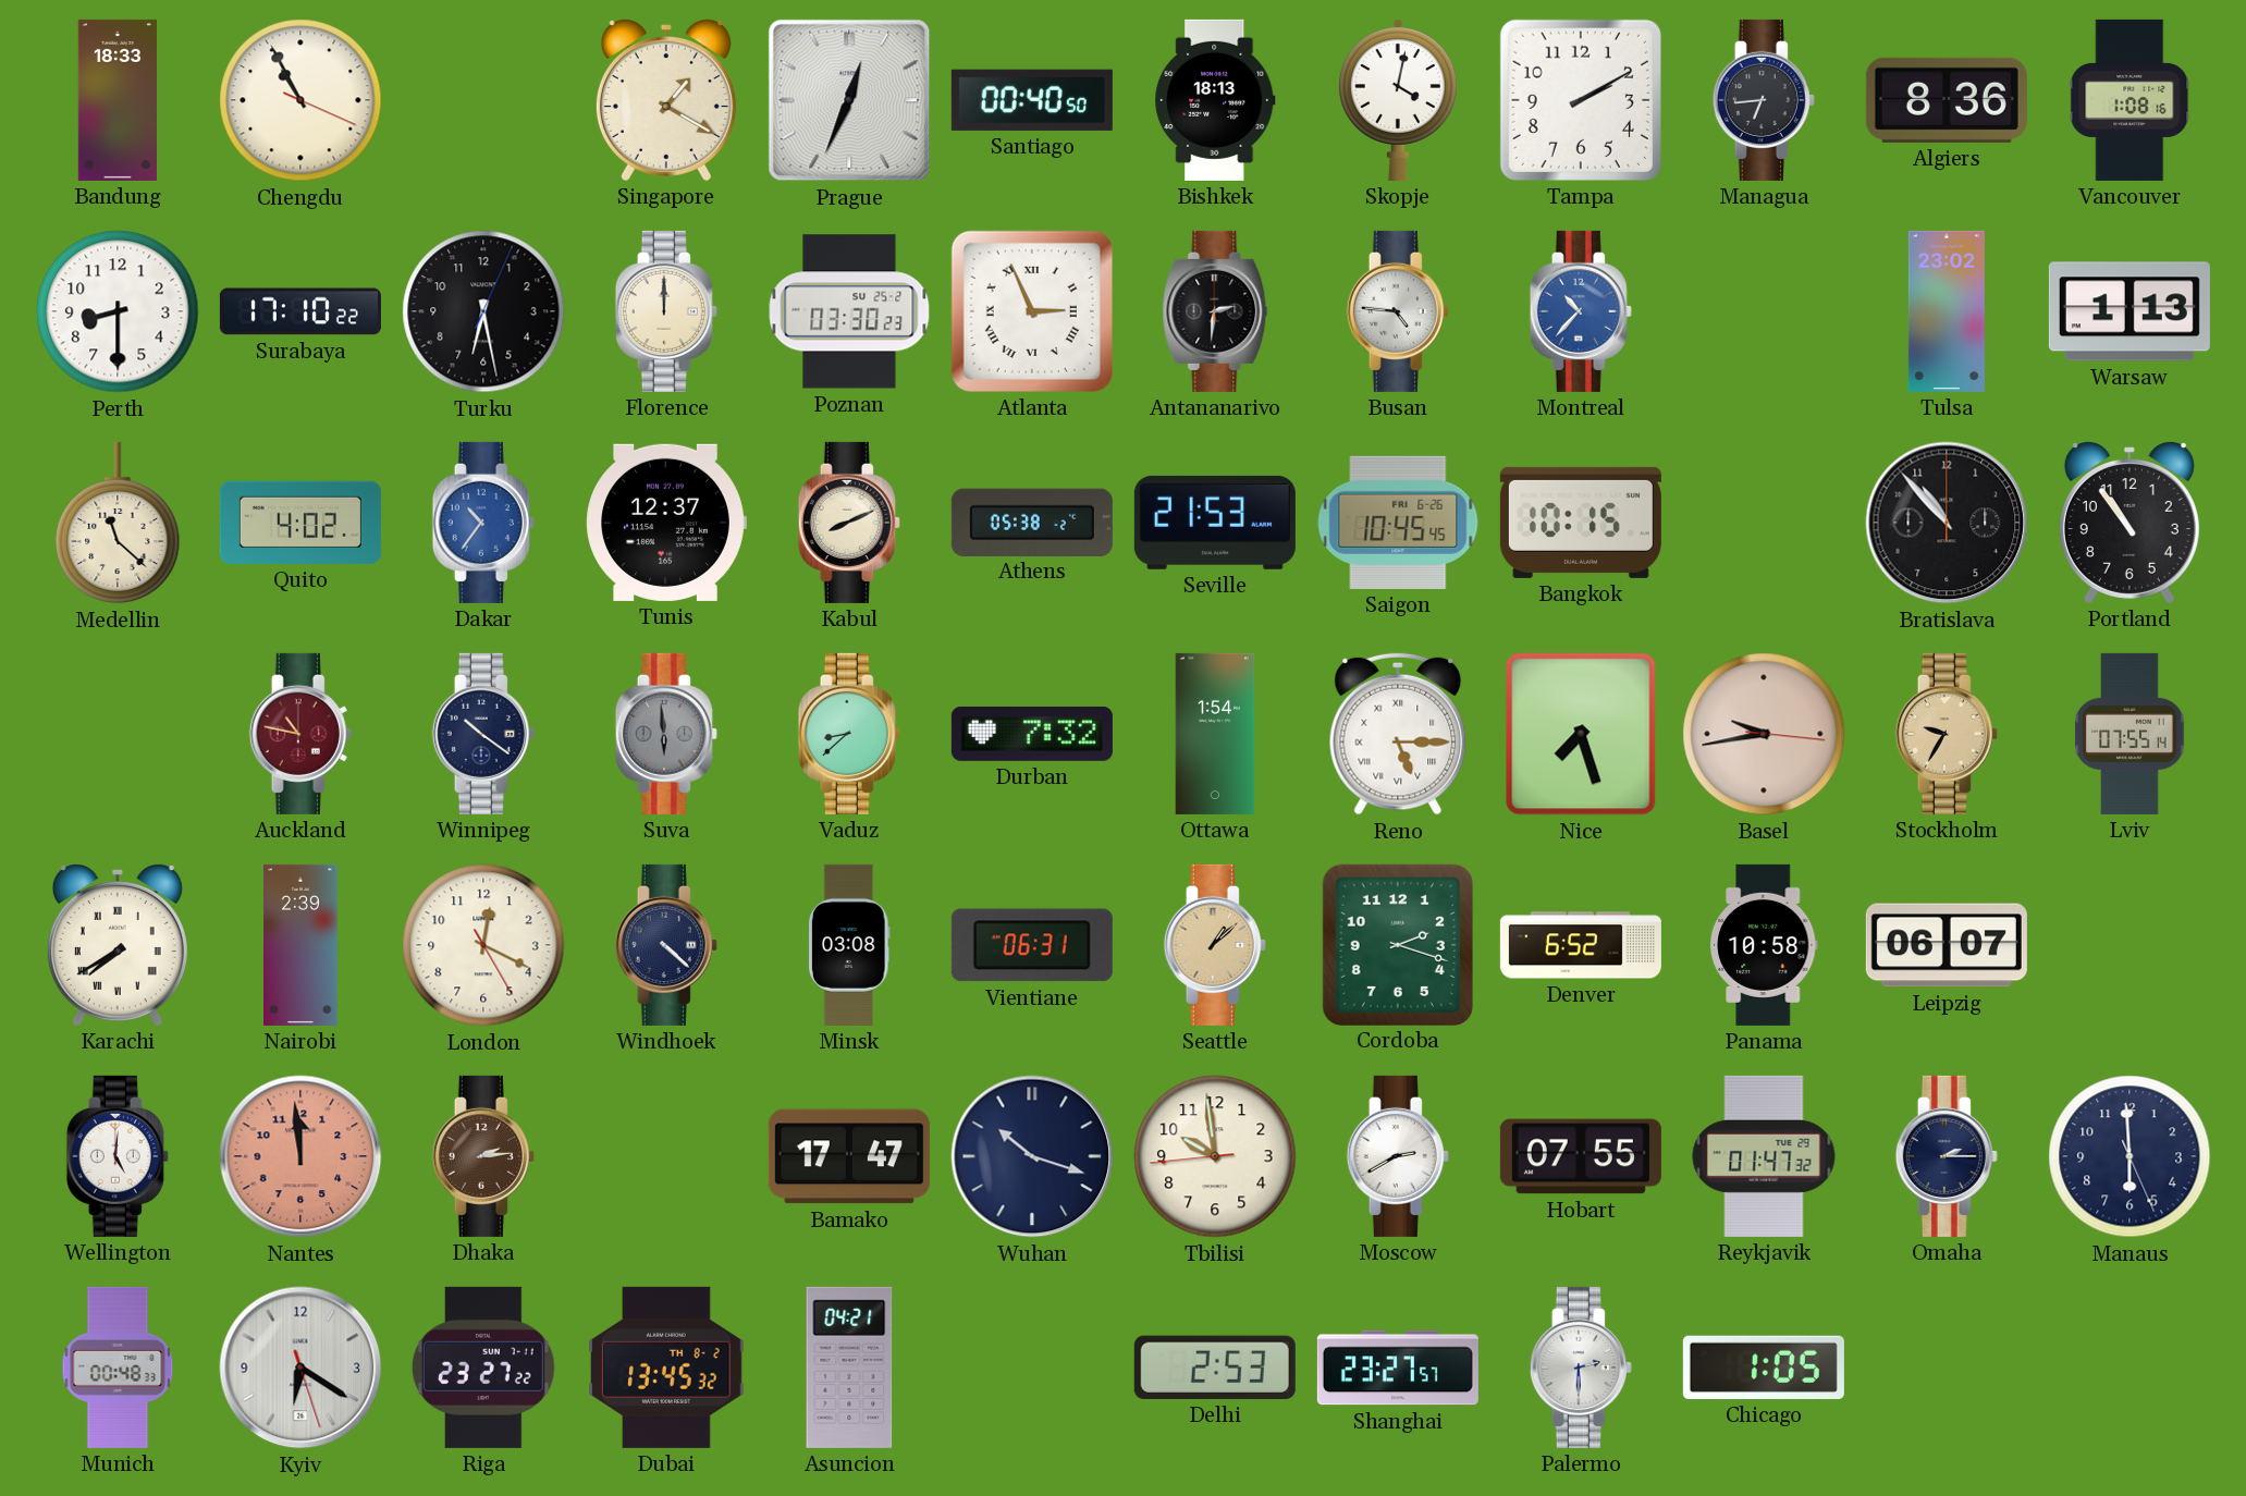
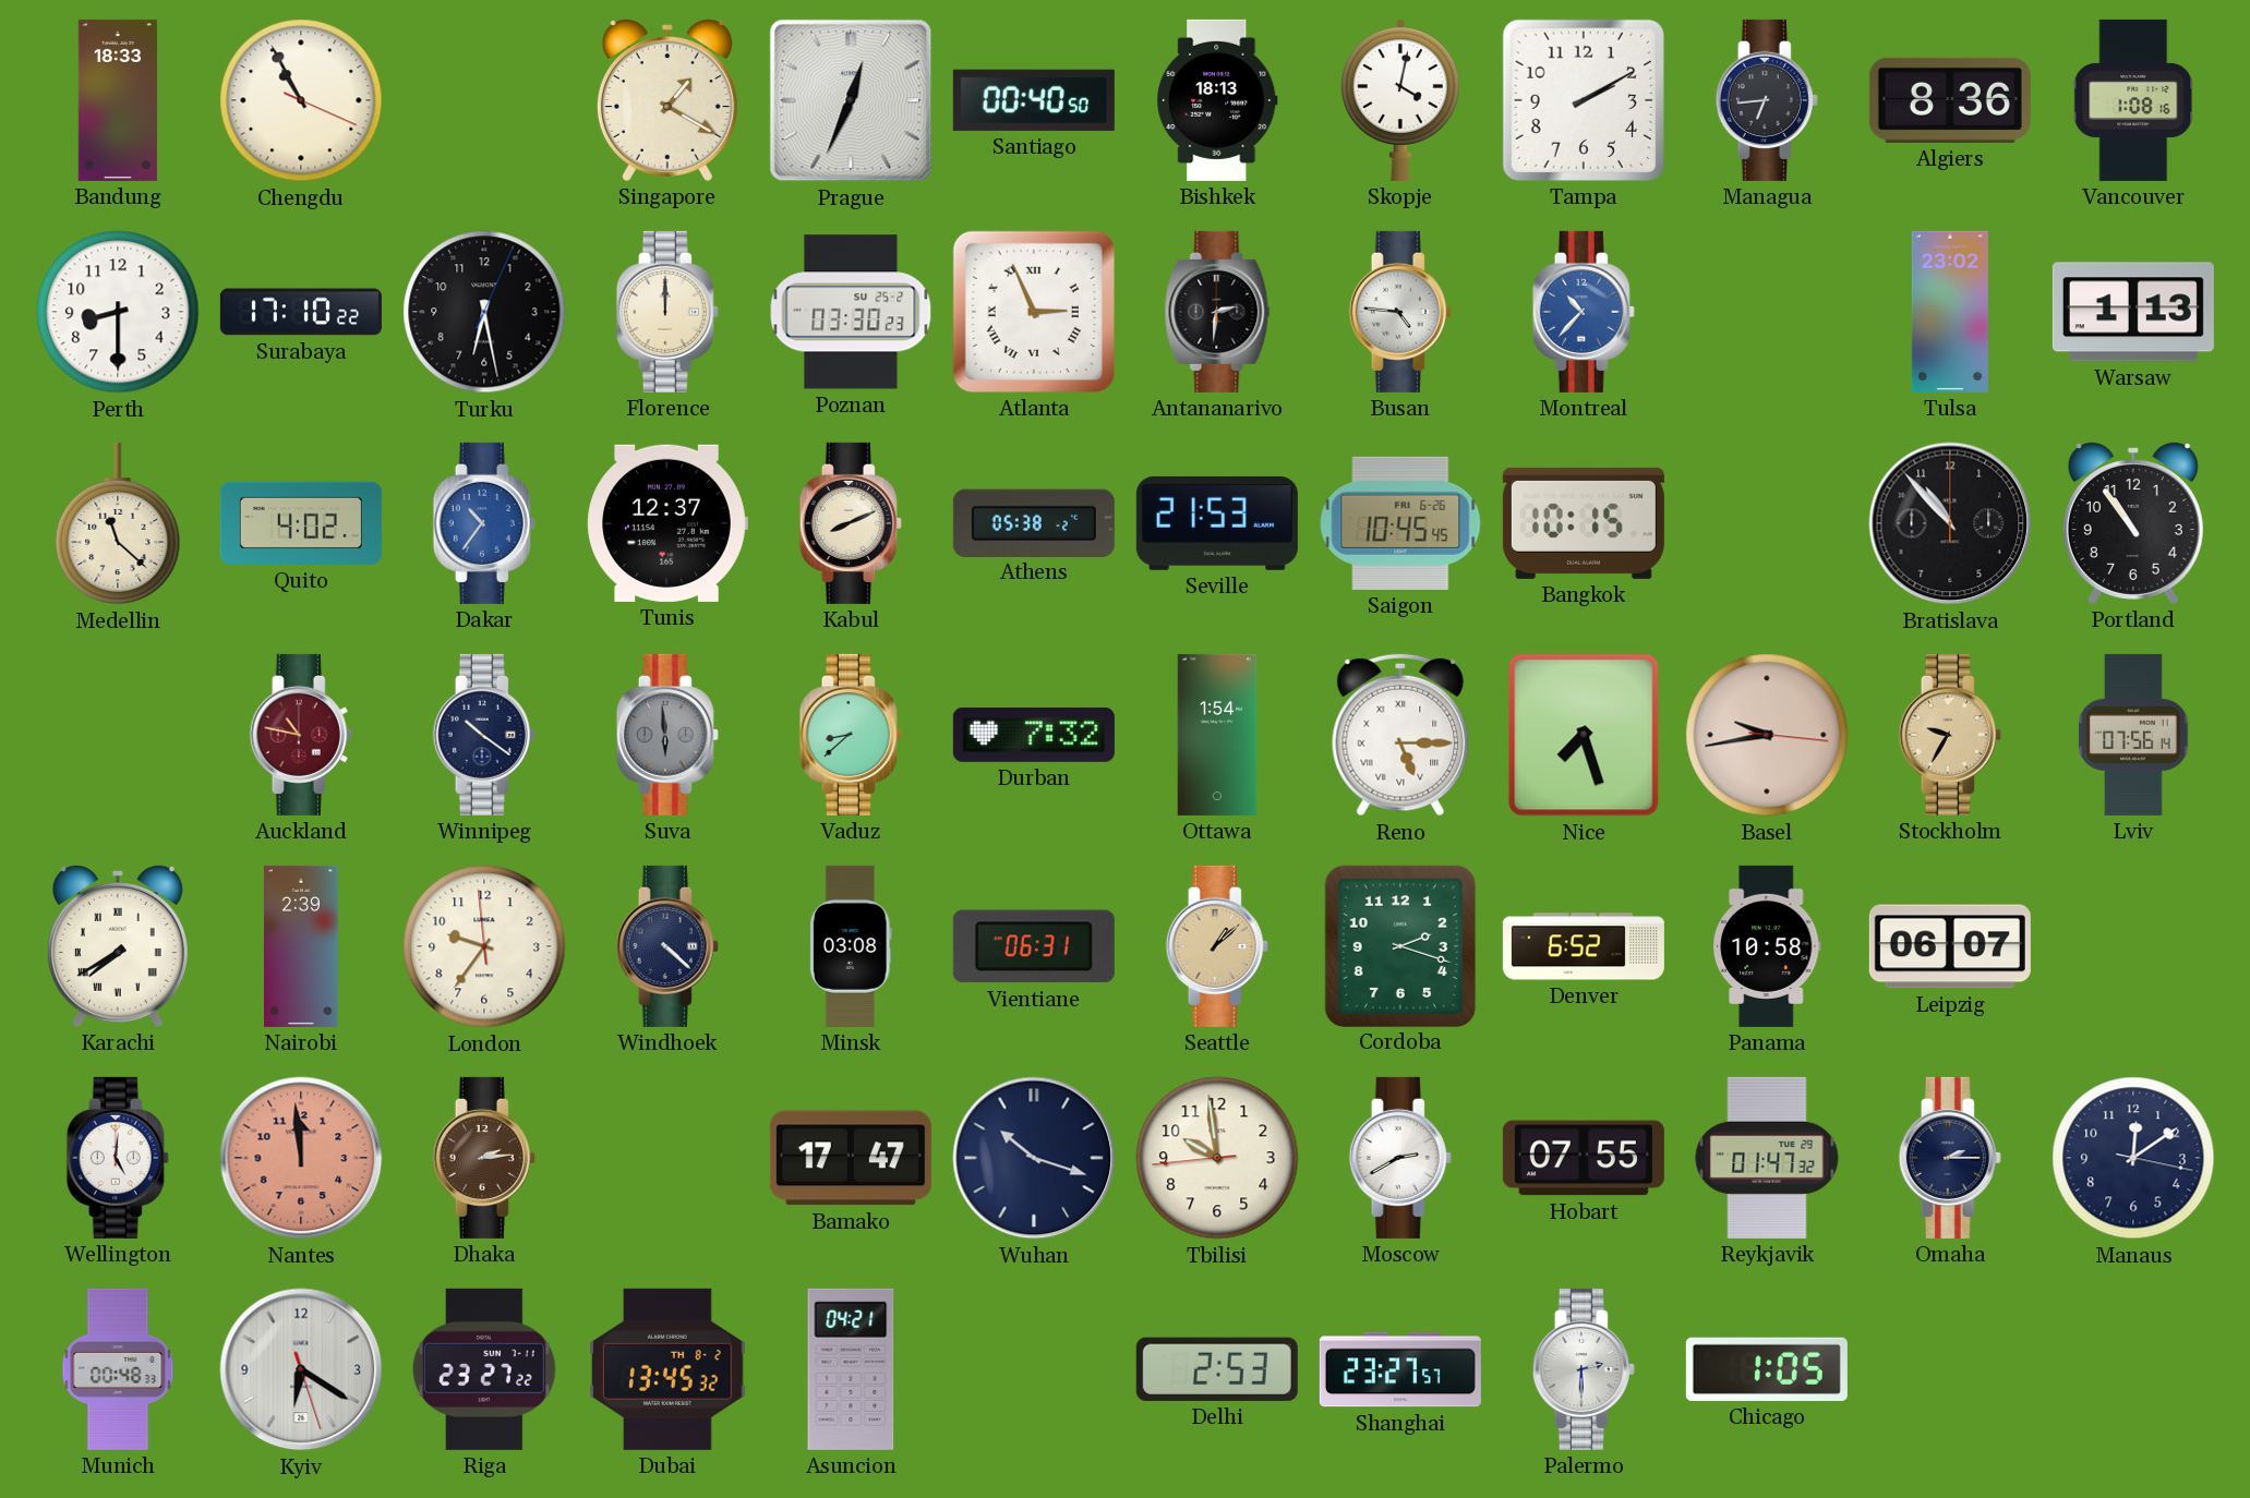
Lviv: 07:55 -> 07:56
London: 12:19 -> 9:35
Manaus: 5:59 -> 12:09
